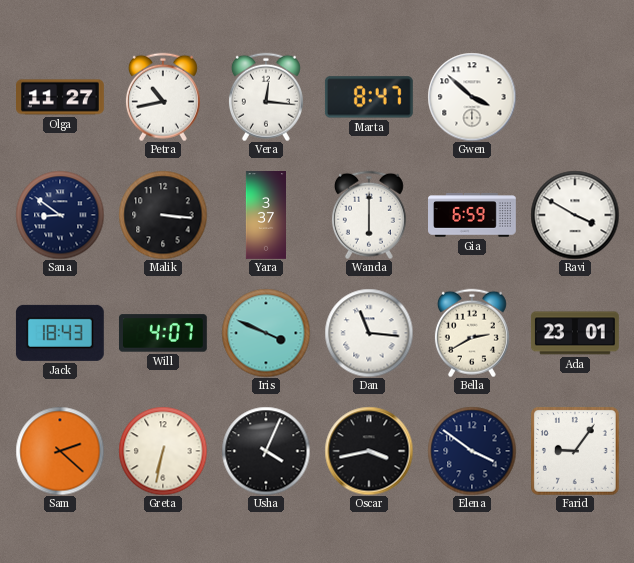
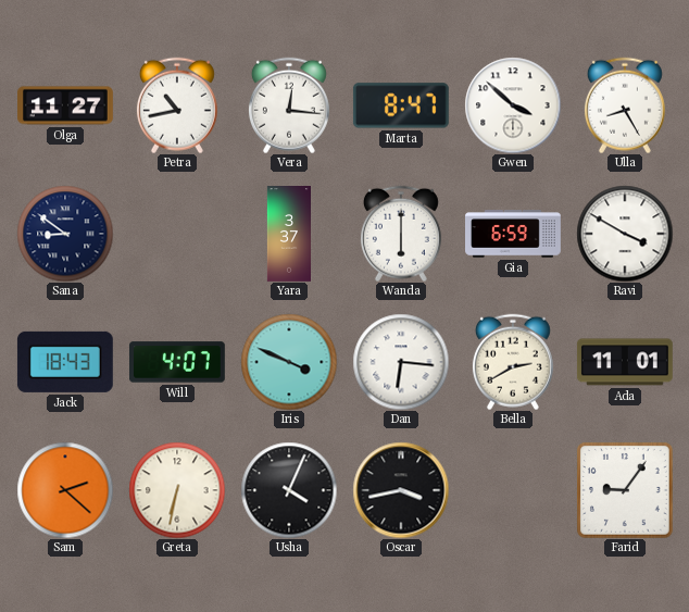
Ulla: none -> 8:25
Malik: 3:16 -> none
Dan: 11:16 -> 6:16
Ada: 23:01 -> 11:01
Elena: 3:51 -> none
